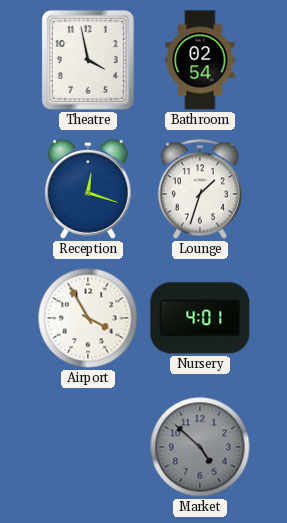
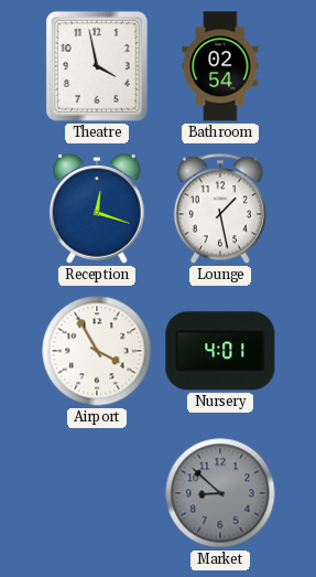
Lounge: 1:33 -> 1:28
Market: 4:52 -> 8:52
